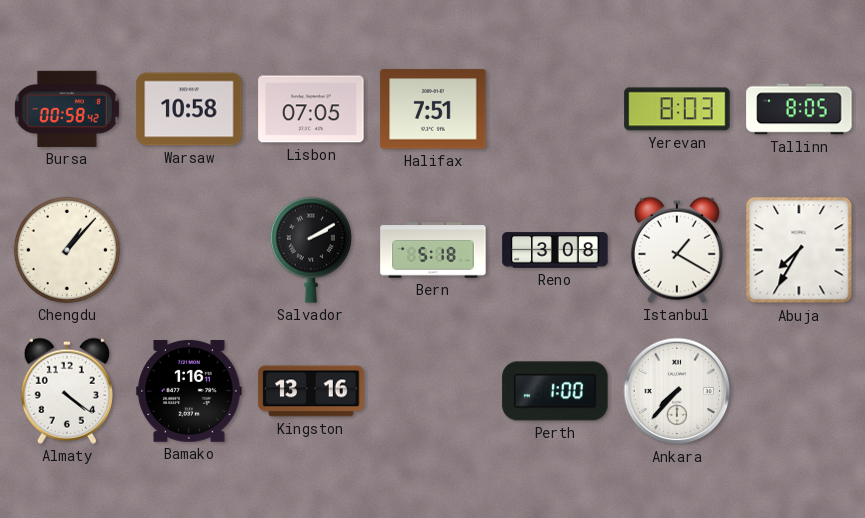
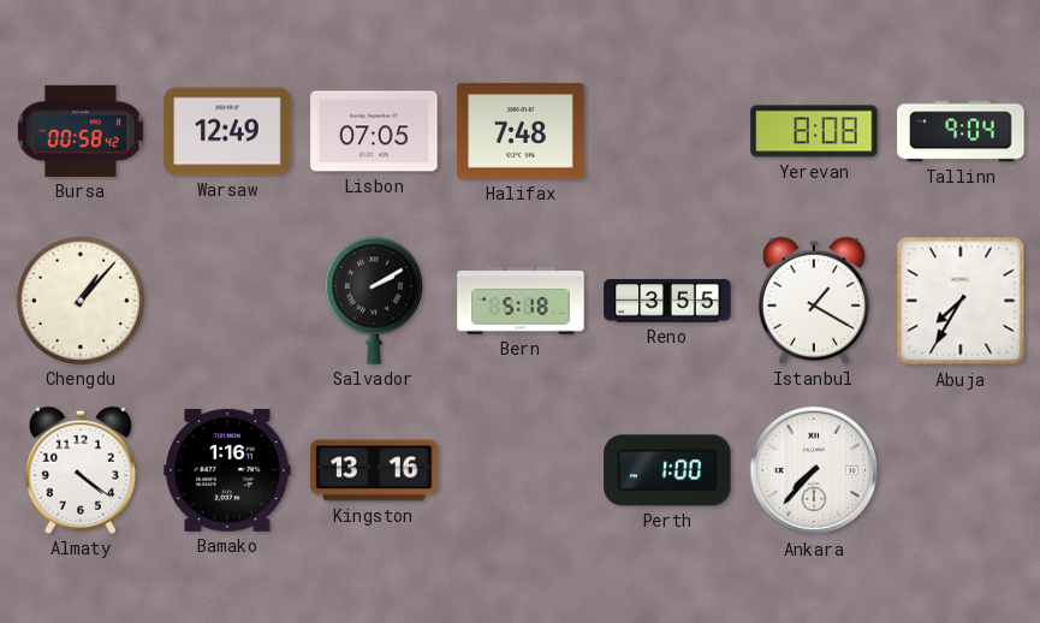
Warsaw: 10:58 -> 12:49
Halifax: 7:51 -> 7:48
Yerevan: 8:03 -> 8:08
Tallinn: 8:05 -> 9:04
Reno: 3:08 -> 3:55
